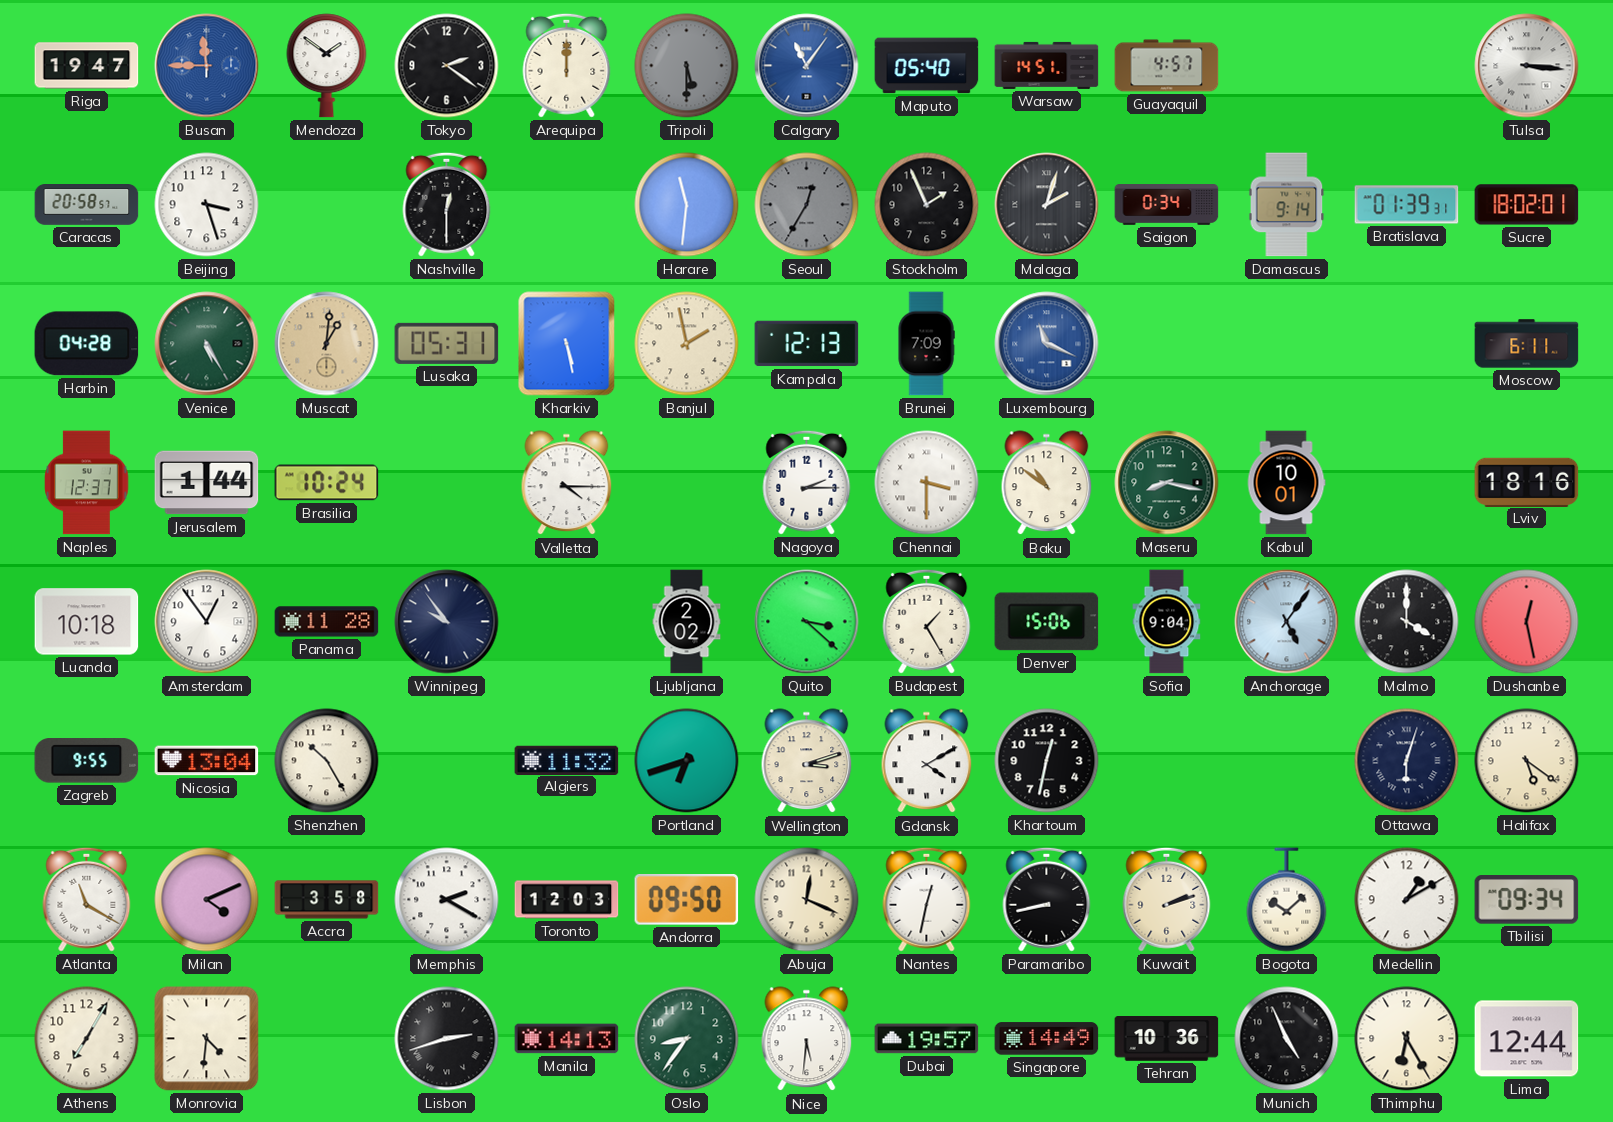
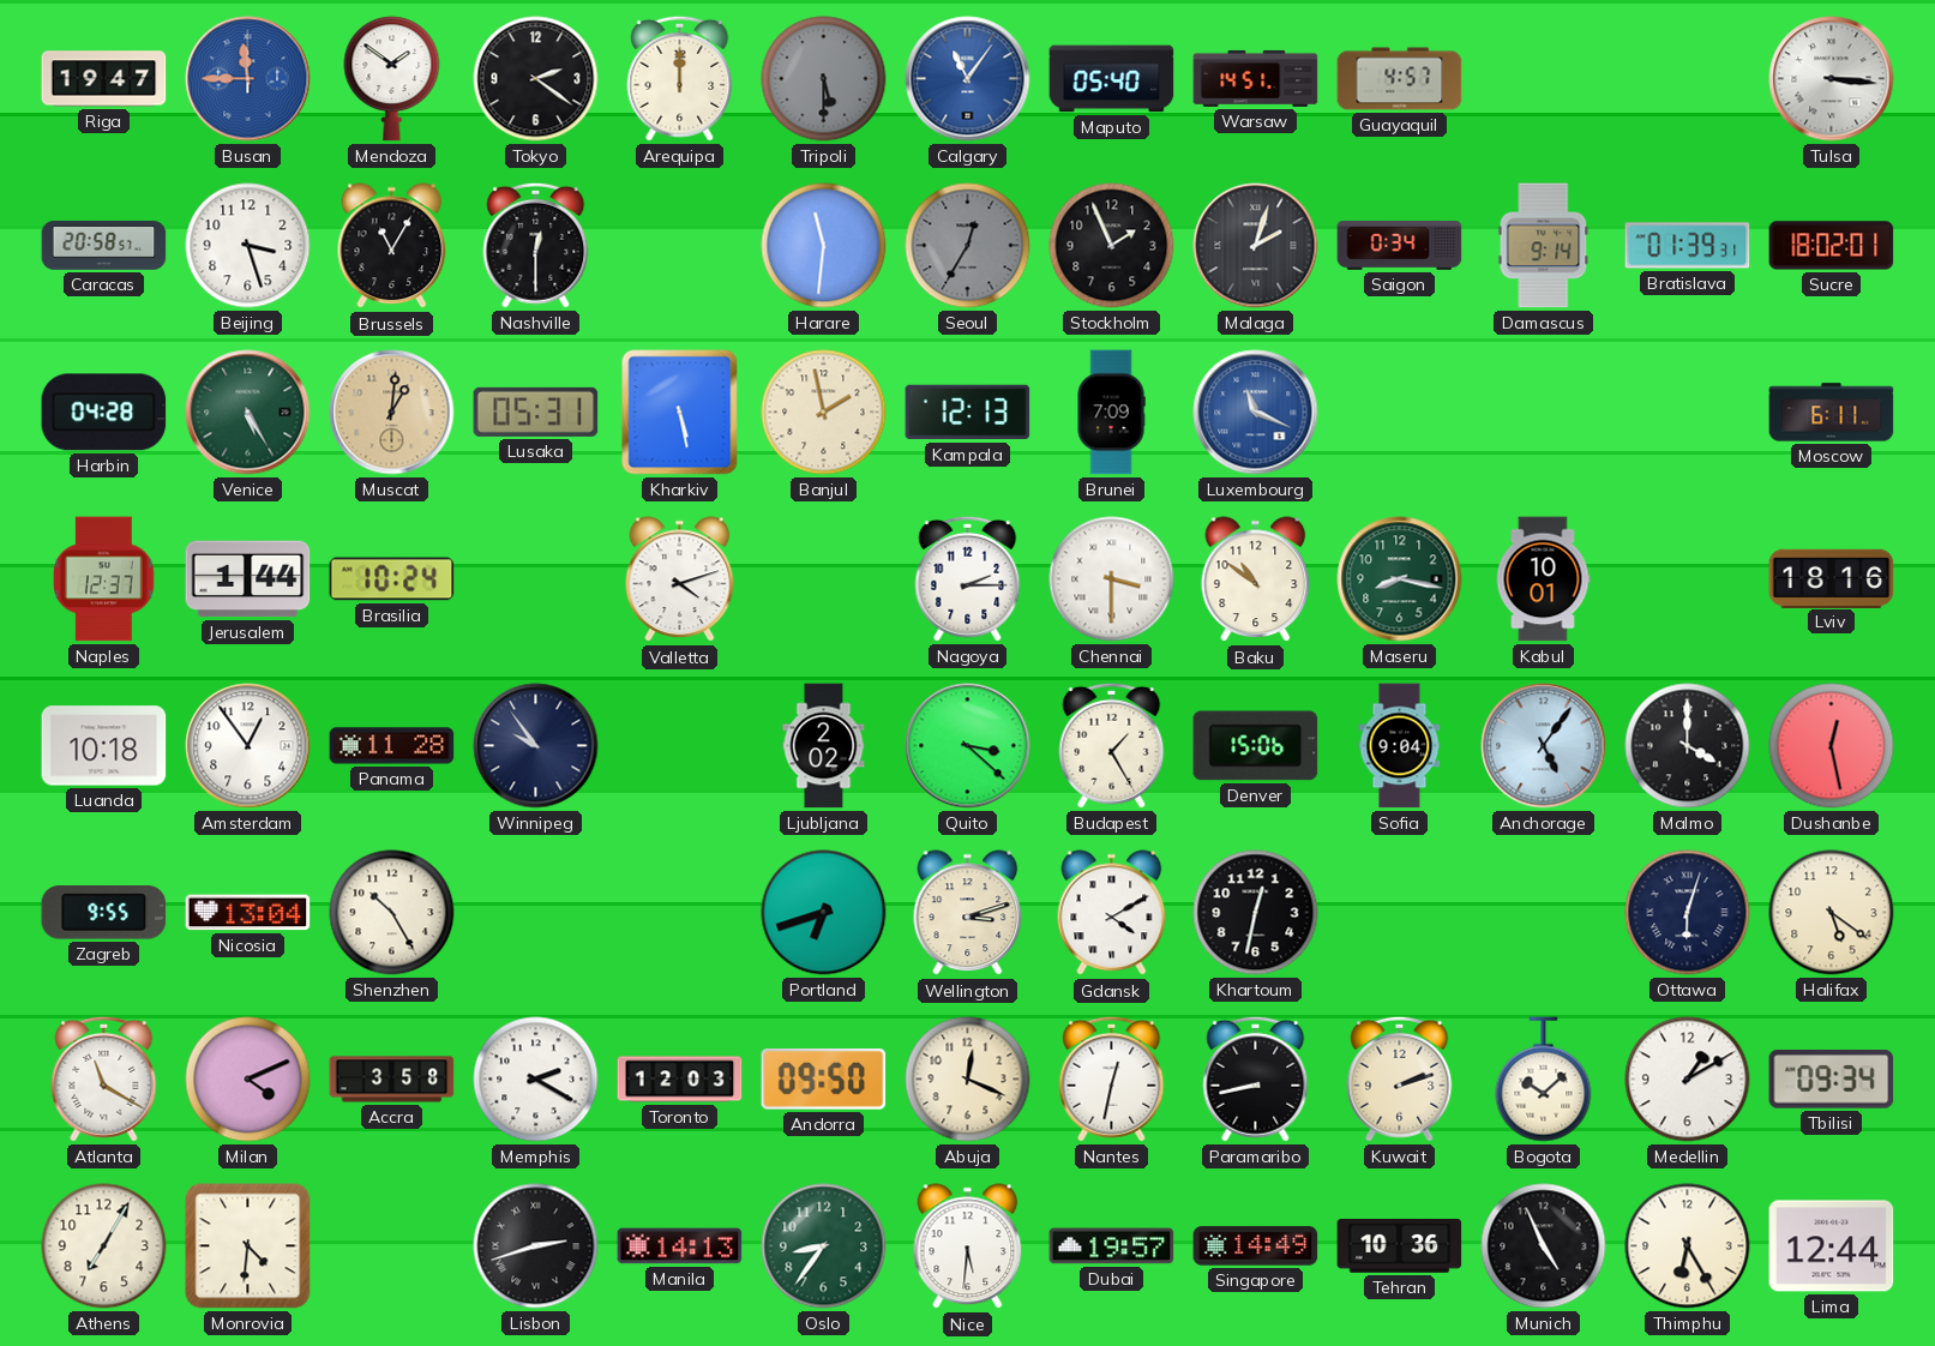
Brussels: none -> 11:05
Valletta: 4:15 -> 4:12
Algiers: 11:32 -> none
